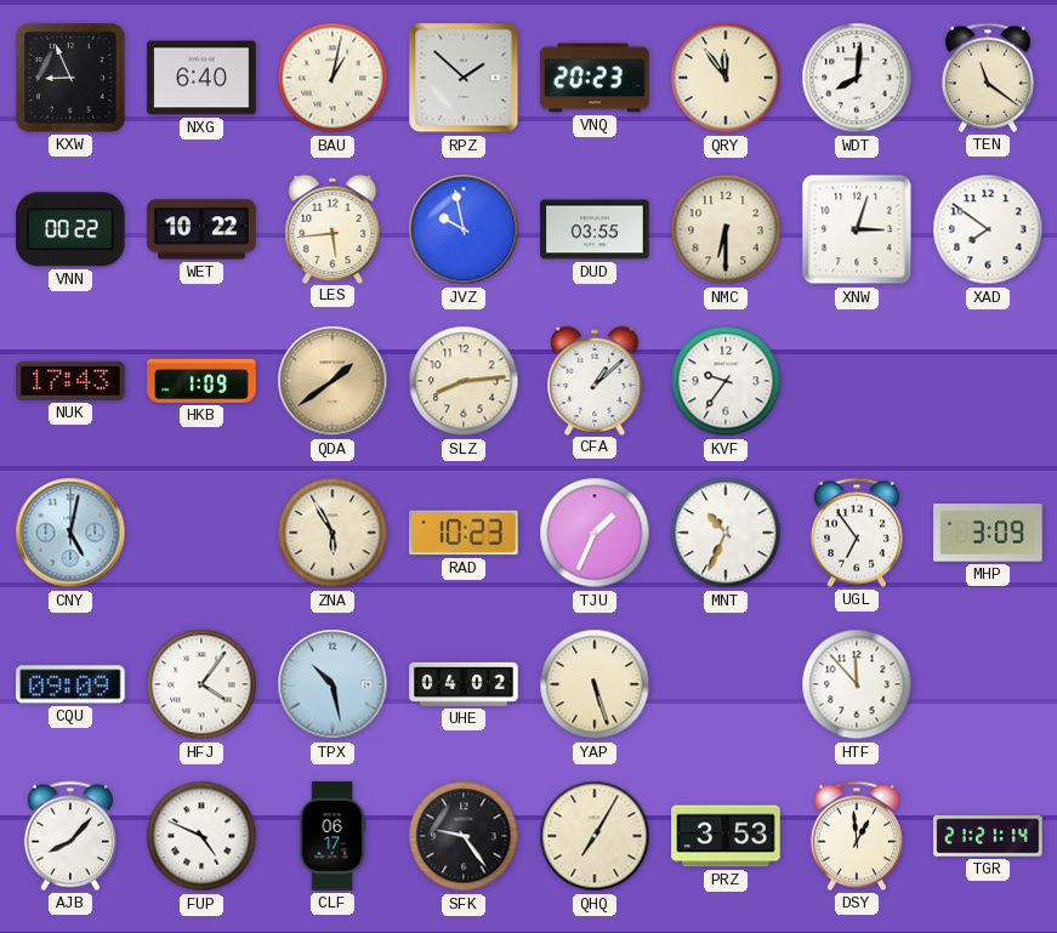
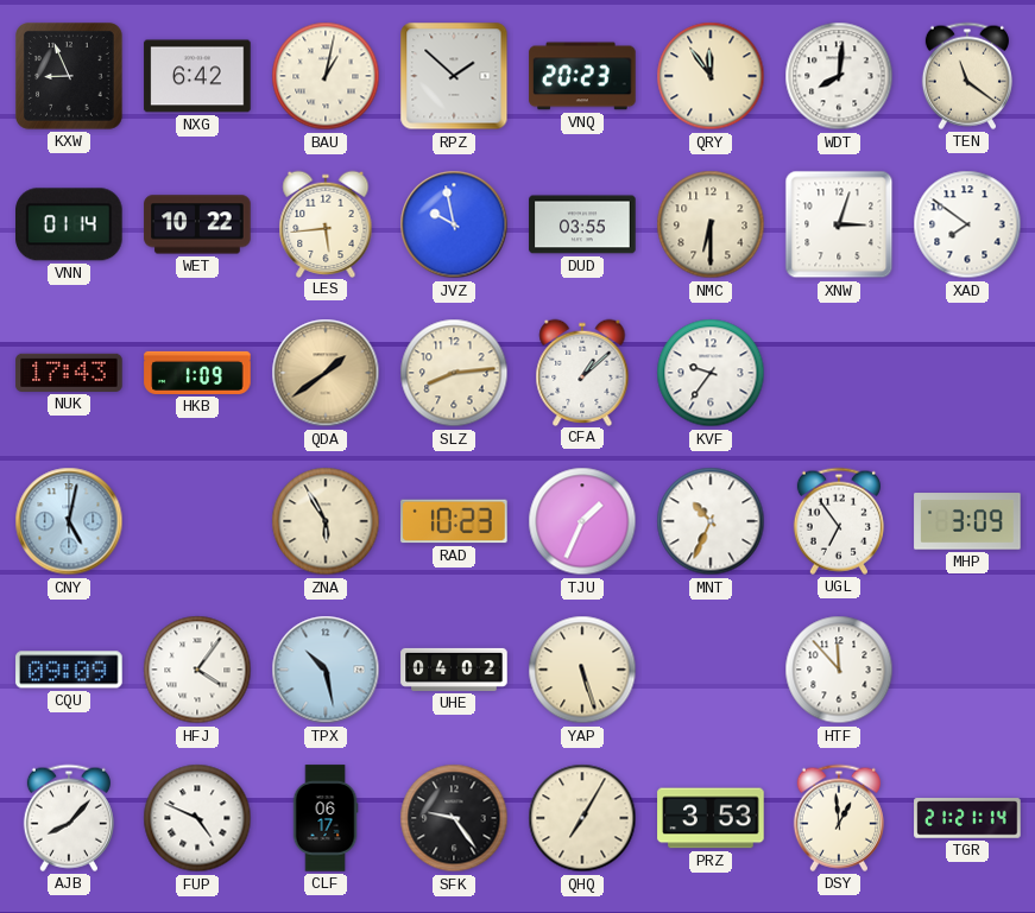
NXG: 6:40 -> 6:42
VNN: 00:22 -> 01:14
